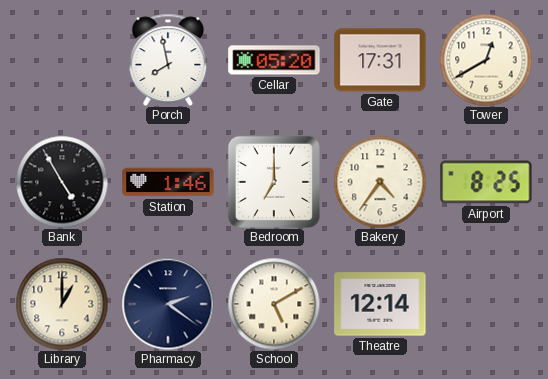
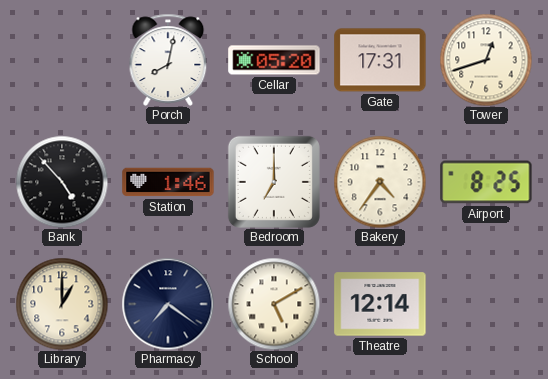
Porch: 7:58 -> 8:02
Tower: 12:40 -> 12:42
Bank: 4:55 -> 4:53
Pharmacy: 2:21 -> 7:21
